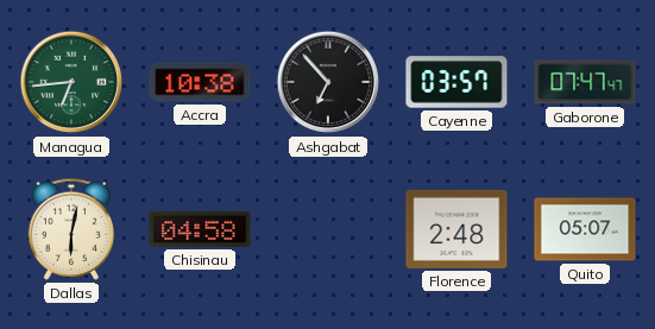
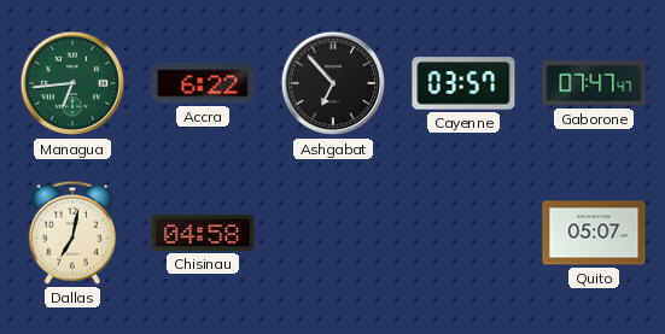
Accra: 10:38 -> 6:22
Dallas: 6:02 -> 7:02
Florence: 2:48 -> none
